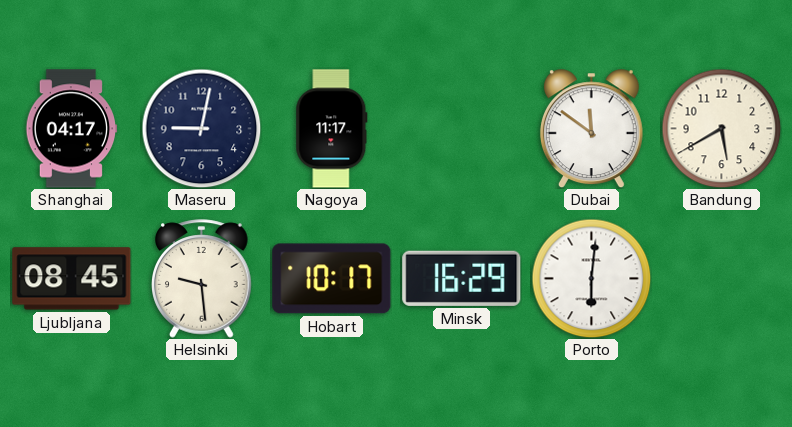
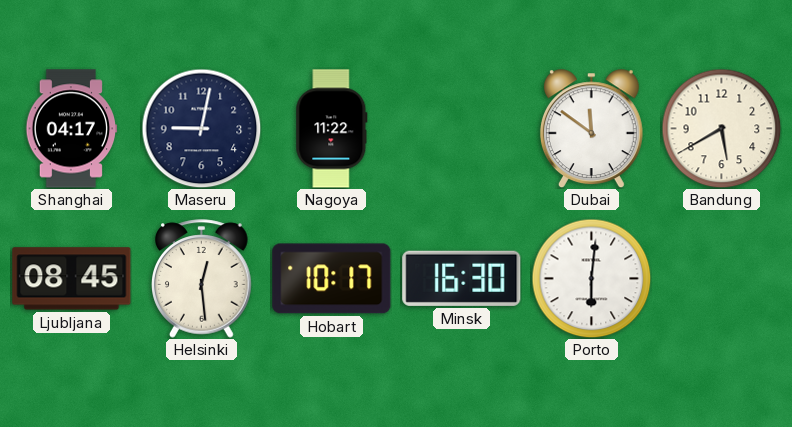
Nagoya: 11:17 -> 11:22
Helsinki: 9:29 -> 12:29
Minsk: 16:29 -> 16:30
